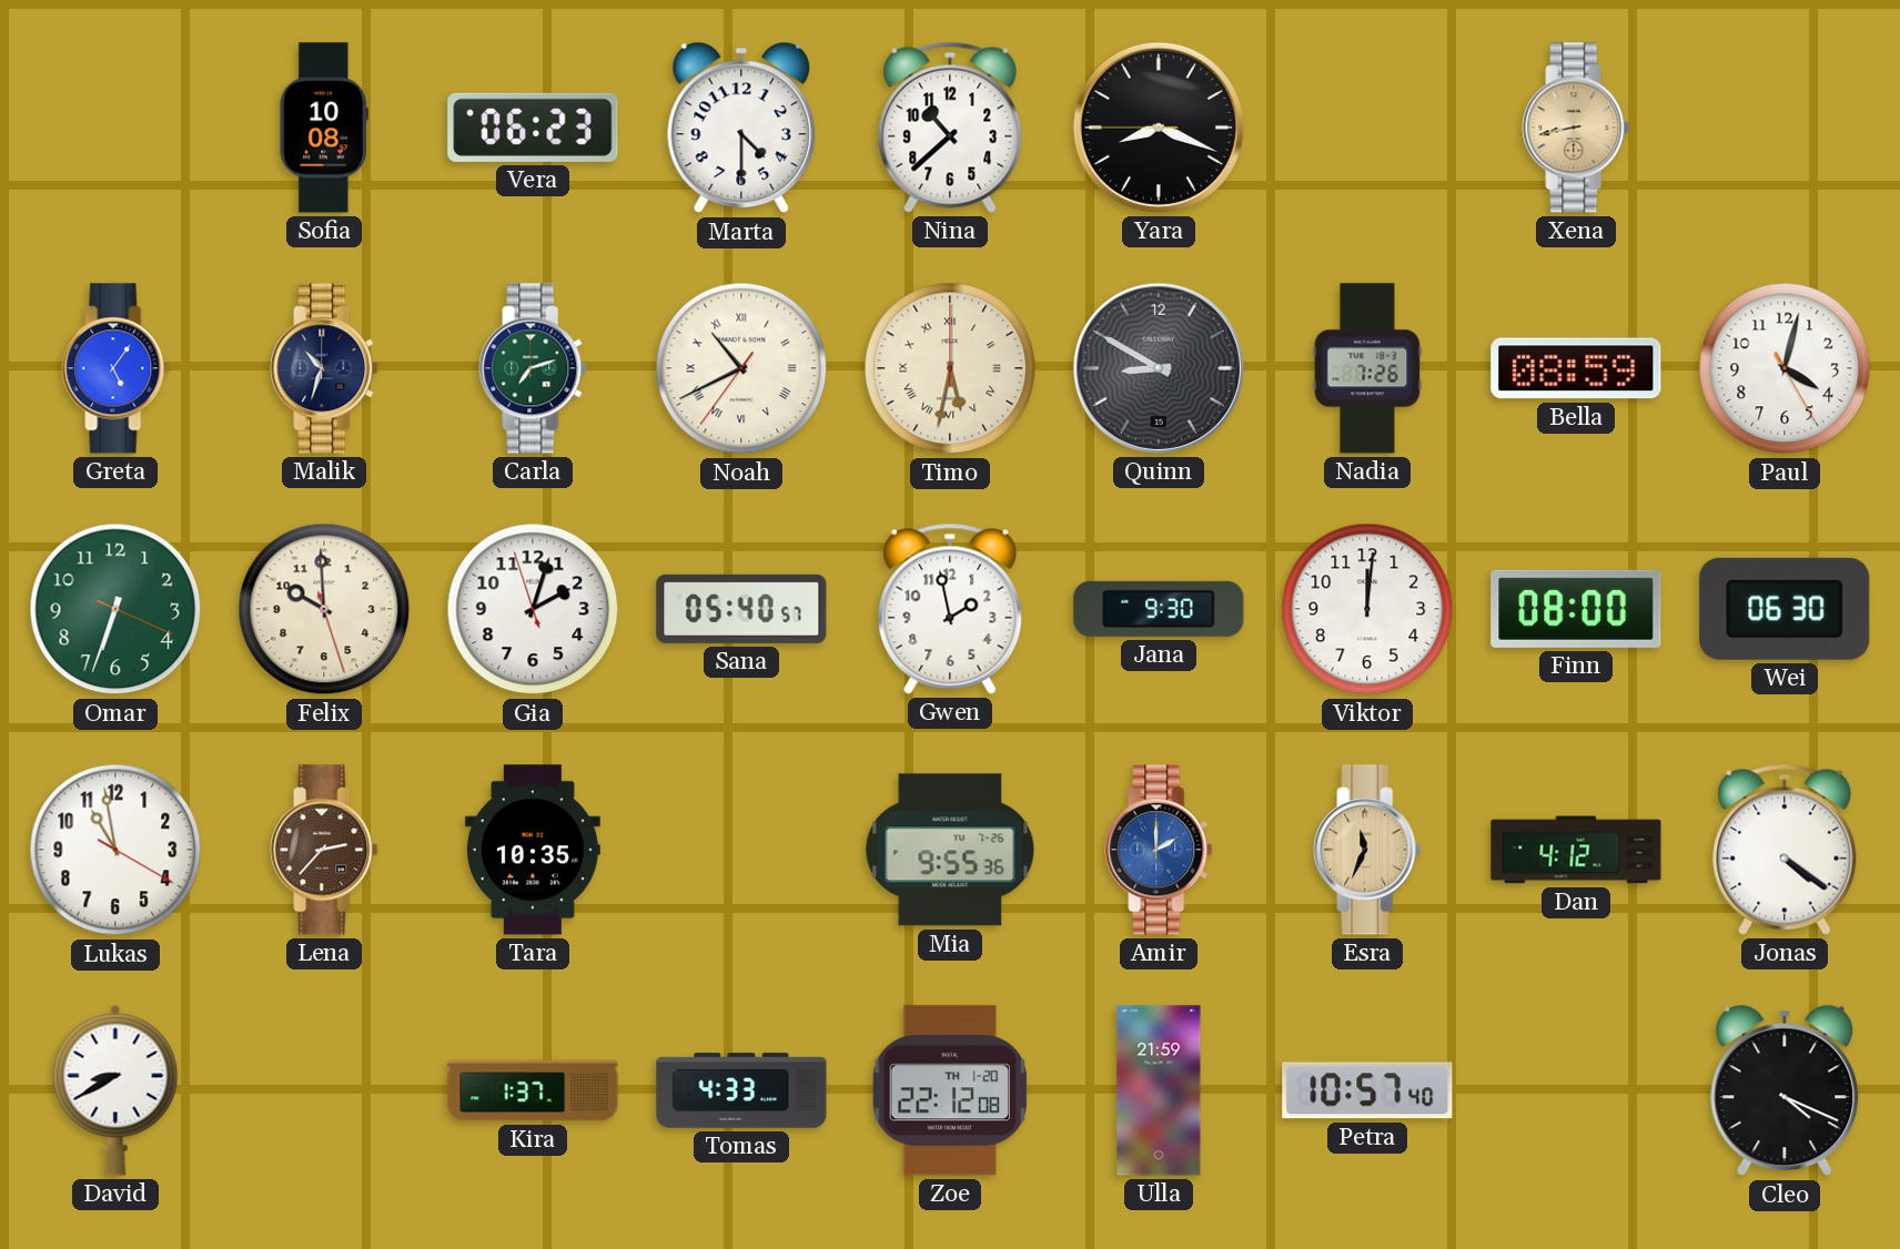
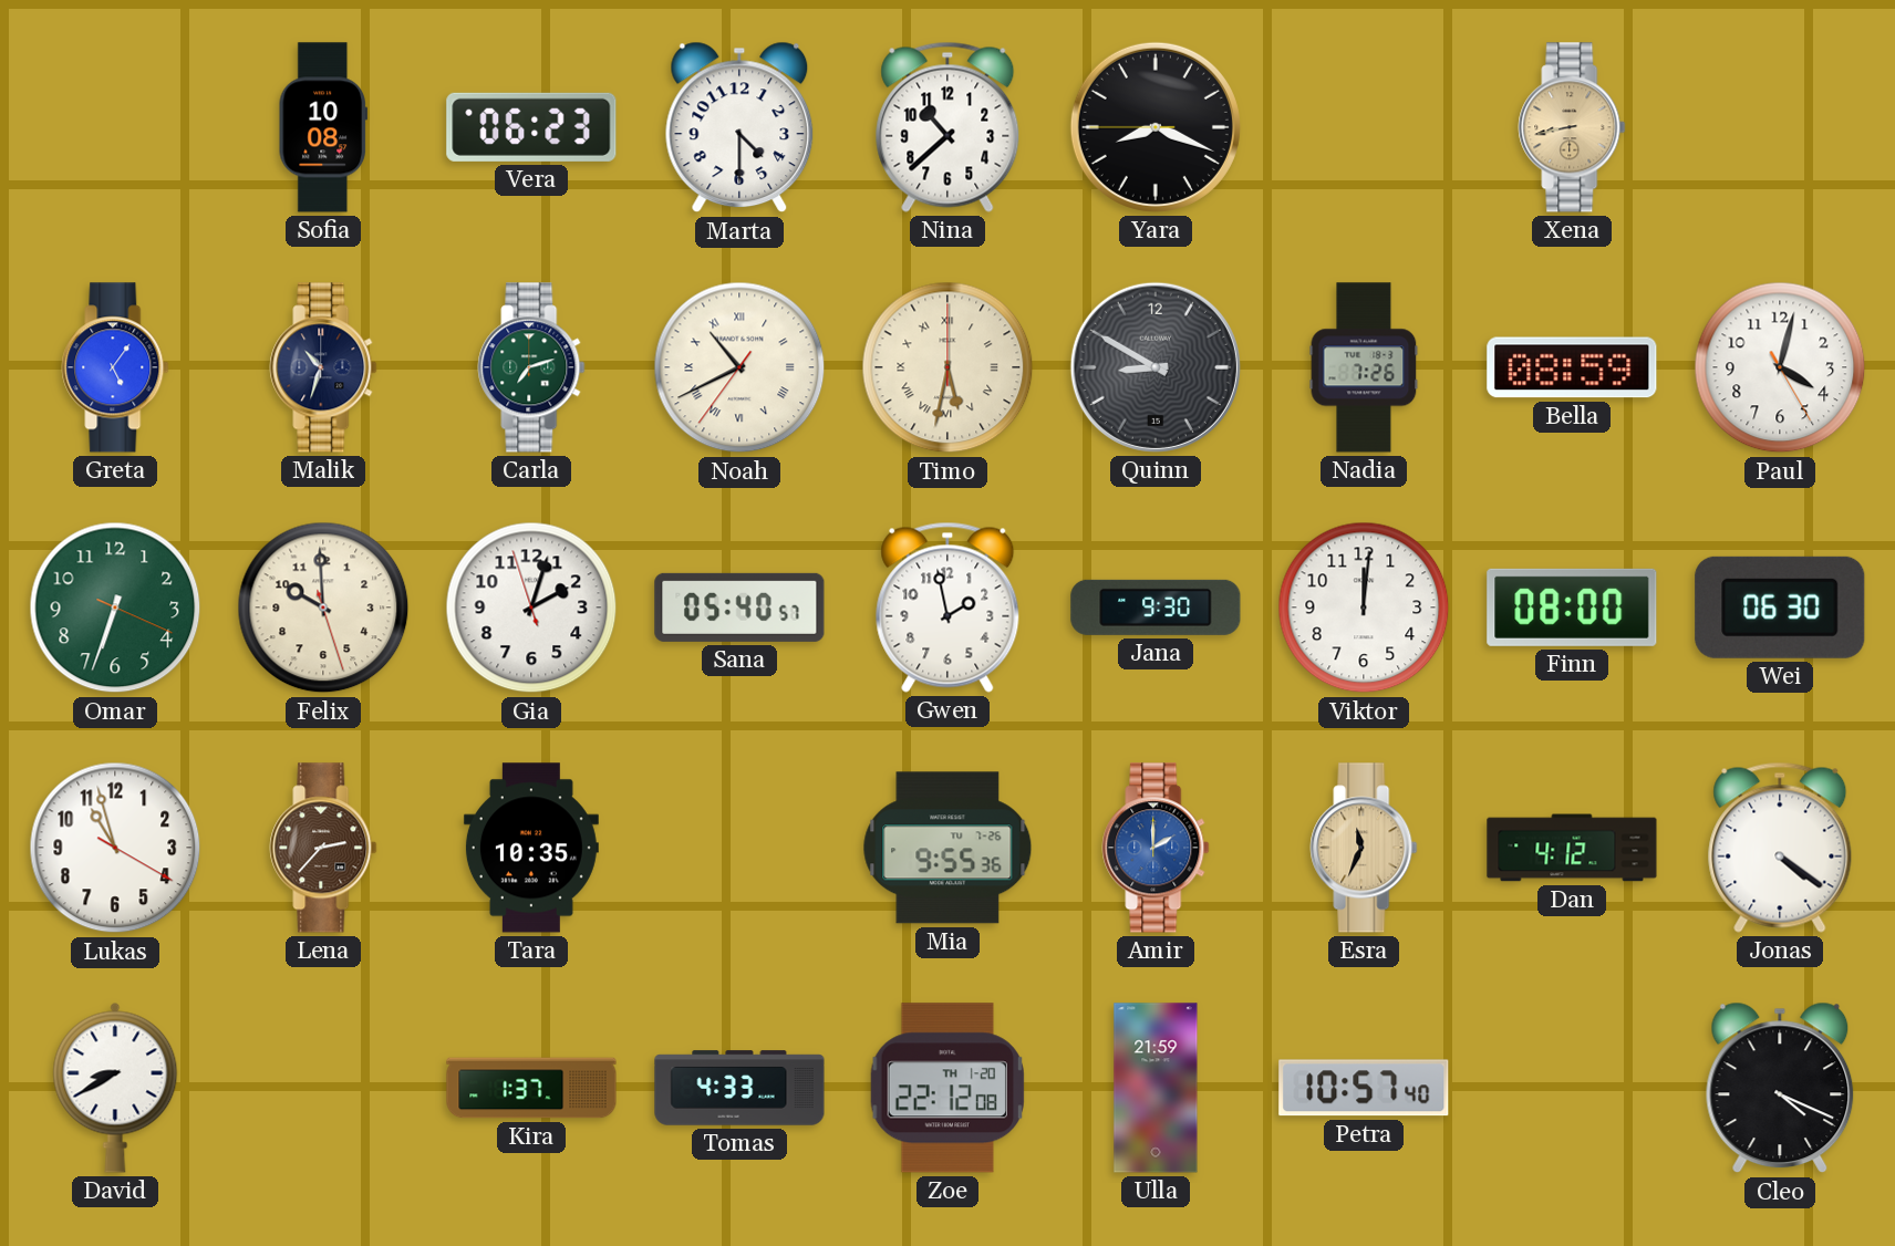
Lukas: 10:58 -> 10:57
